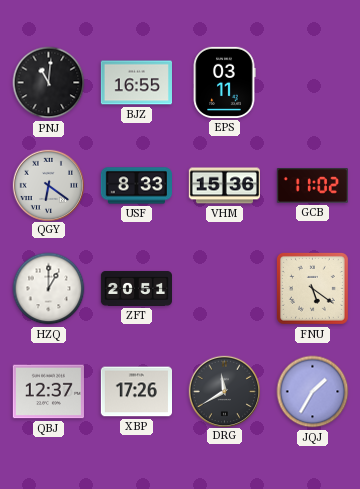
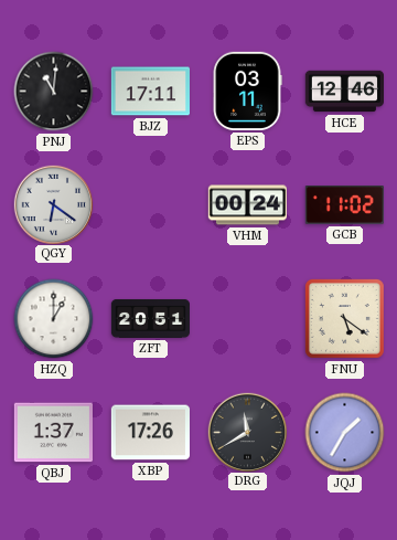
BJZ: 16:55 -> 17:11
HCE: none -> 12:46
USF: 8:33 -> none
VHM: 15:36 -> 00:24
QBJ: 12:37 -> 1:37
